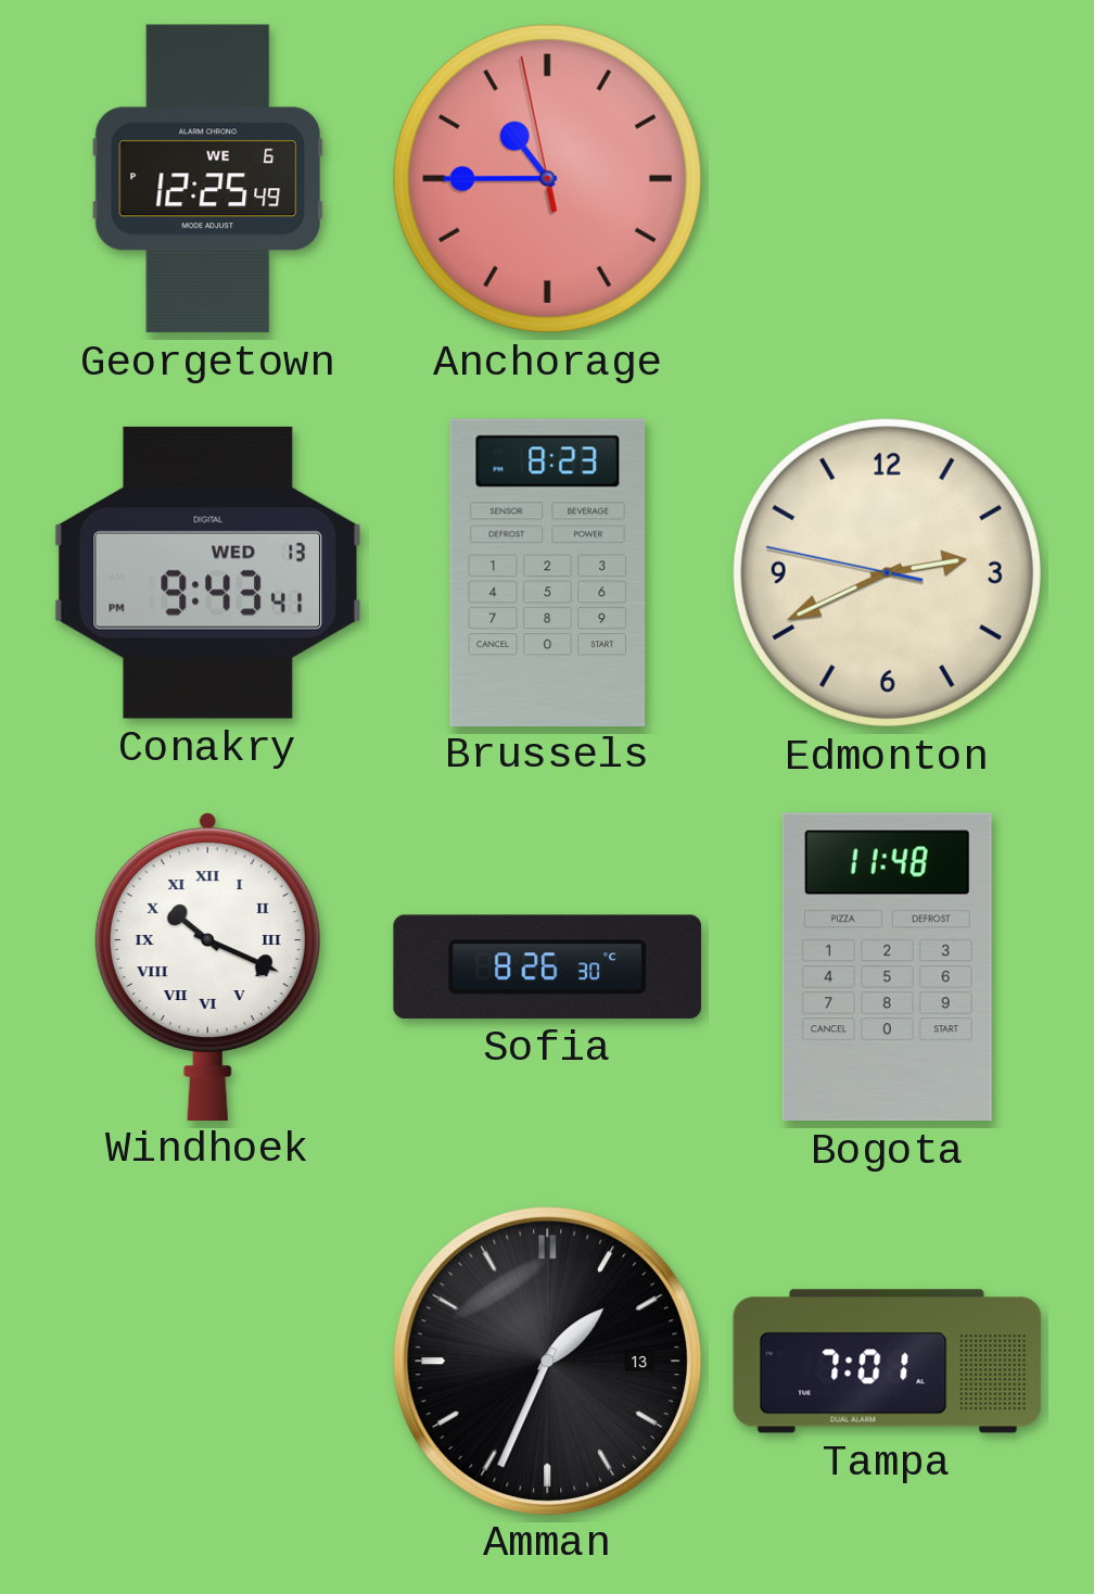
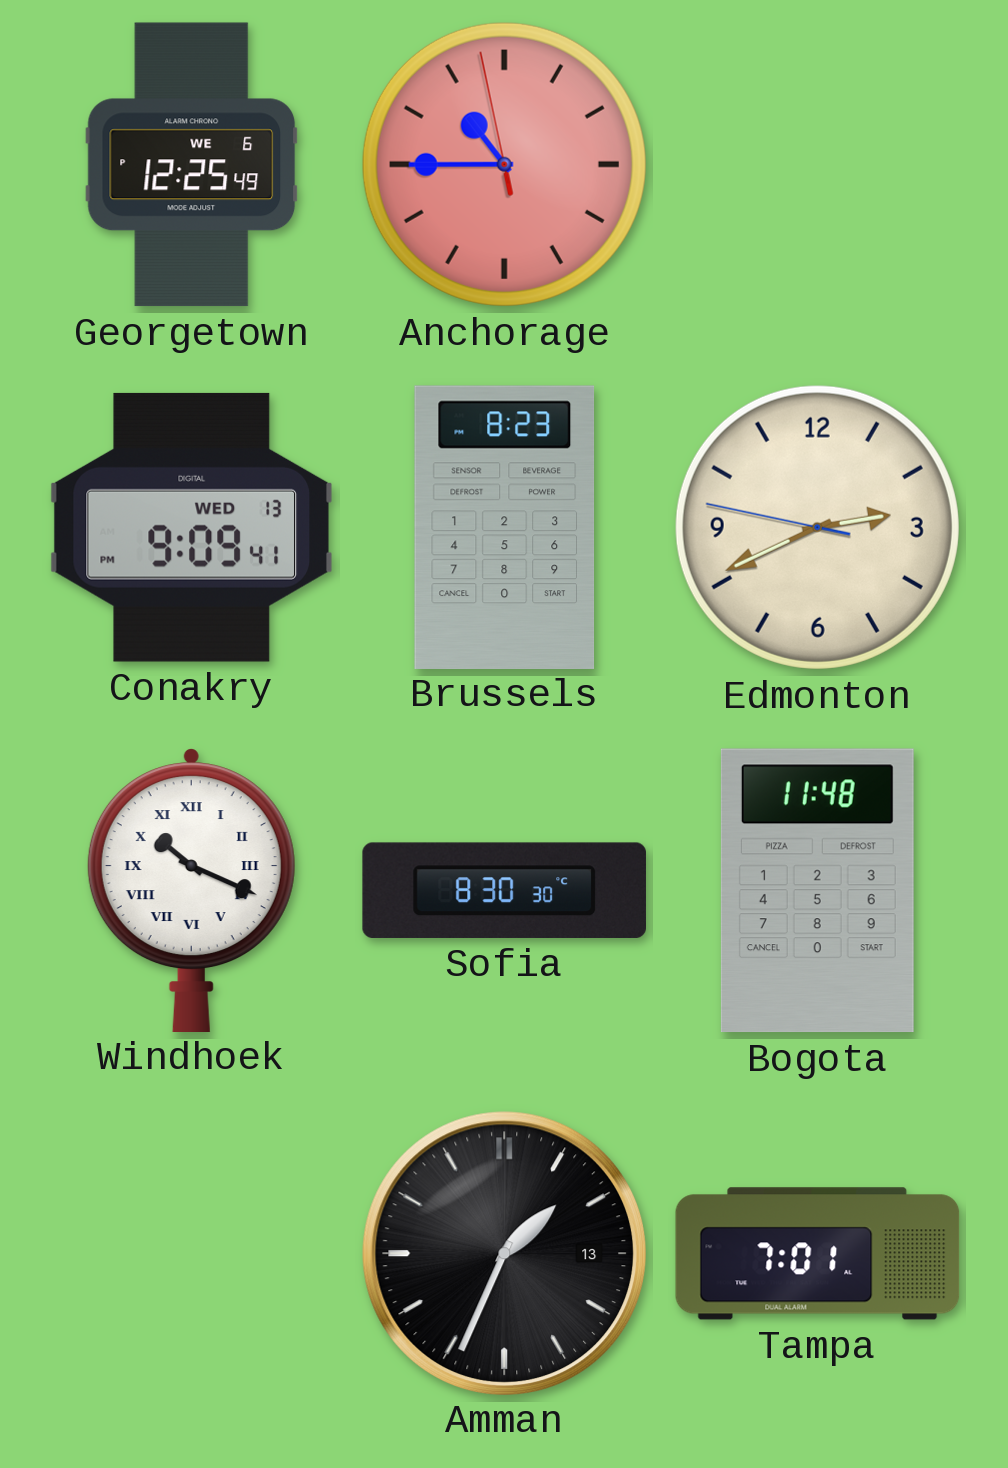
Conakry: 9:43 -> 9:09
Sofia: 8:26 -> 8:30
